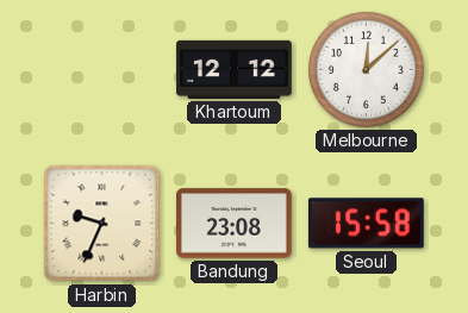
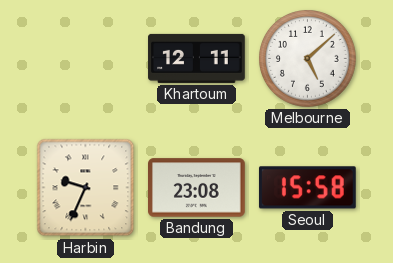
Khartoum: 12:12 -> 12:11
Melbourne: 12:08 -> 5:08
